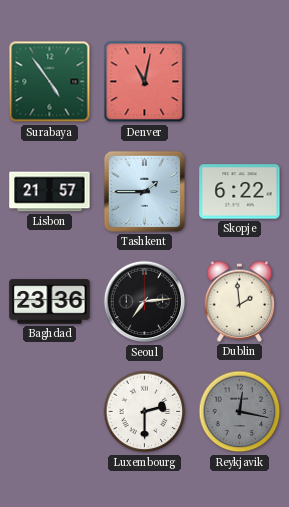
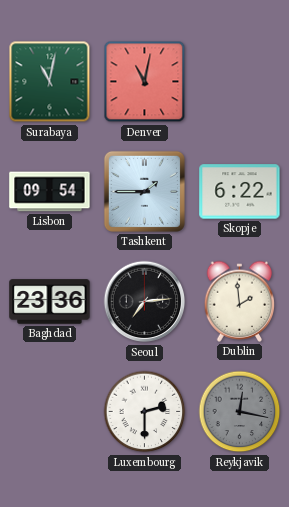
Surabaya: 4:54 -> 11:02
Lisbon: 21:57 -> 09:54
